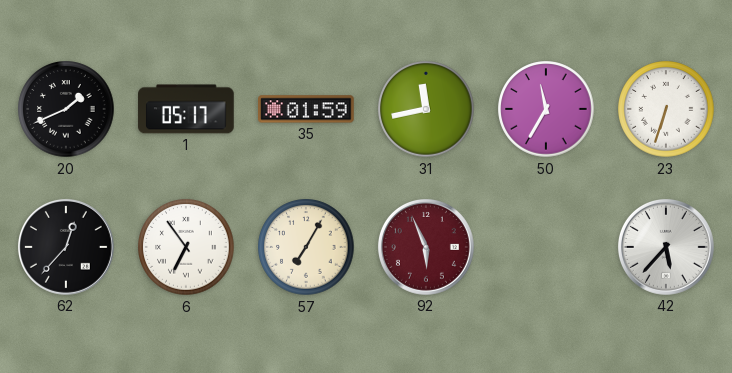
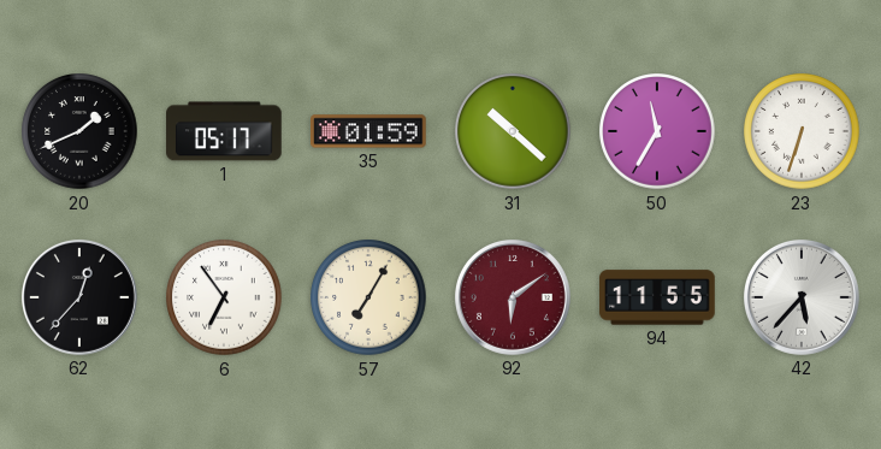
31: 11:43 -> 10:22
92: 5:56 -> 6:09
94: none -> 11:55
